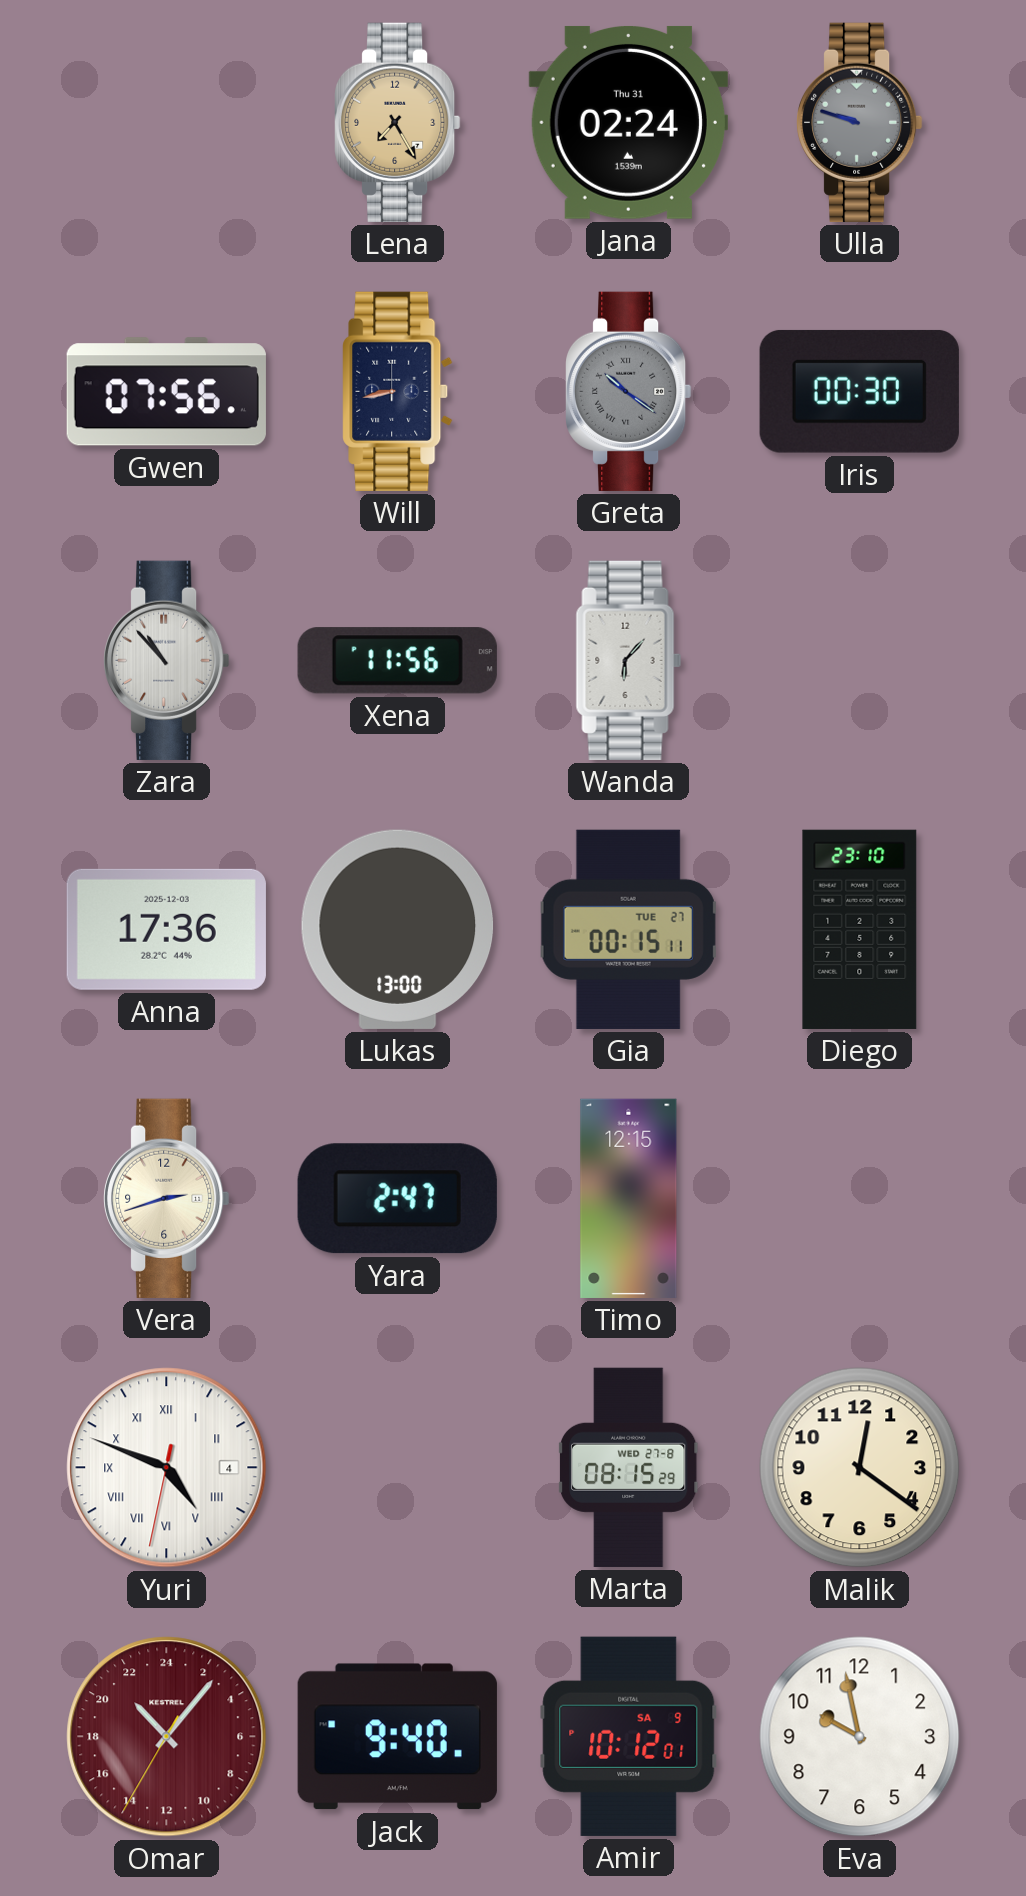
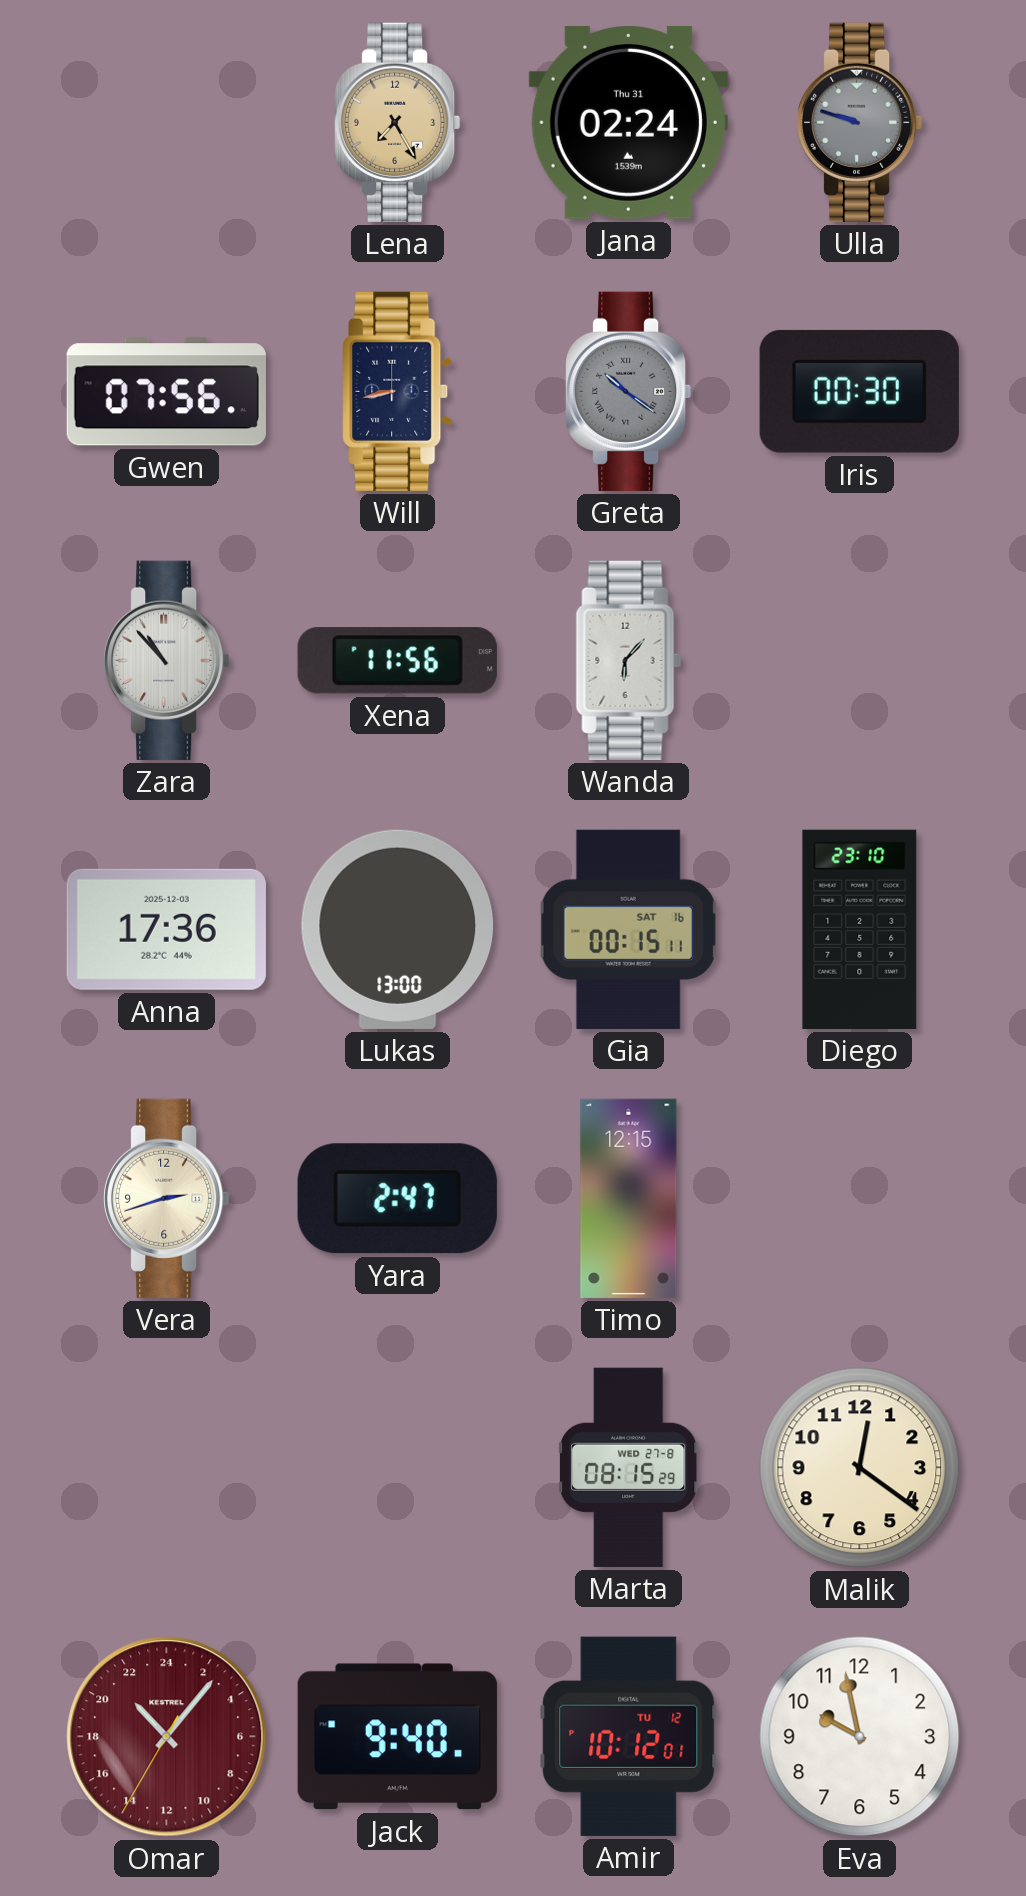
Gia date: TUE 27 -> SAT 16
Yuri: 4:48 -> none
Amir date: SA 9 -> TU 12
